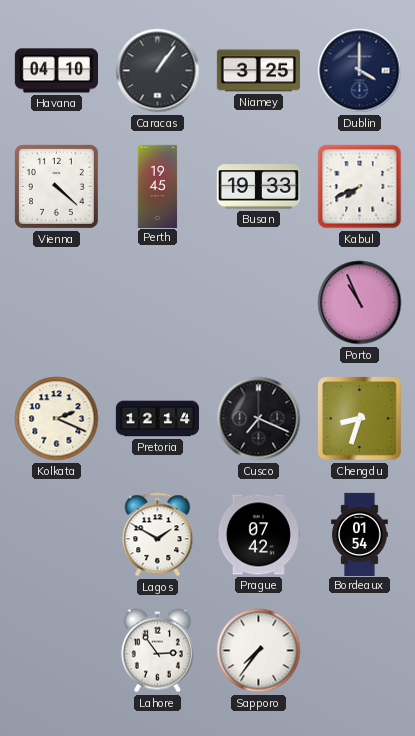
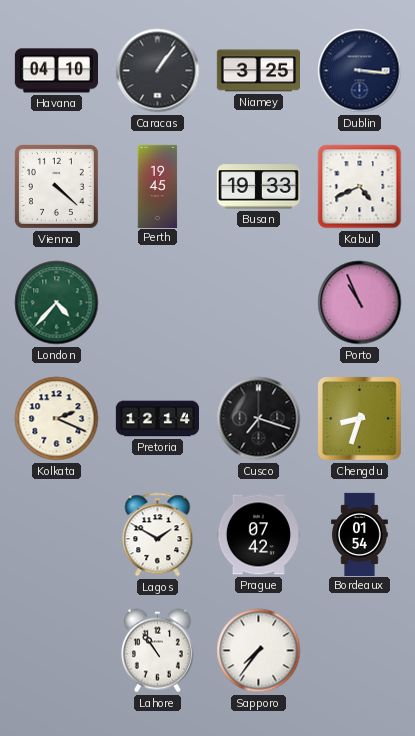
Dublin: 4:00 -> 3:16
Kabul: 7:41 -> 4:41
London: none -> 4:37
Cusco: 7:19 -> 7:18
Lahore: 2:54 -> 10:54
